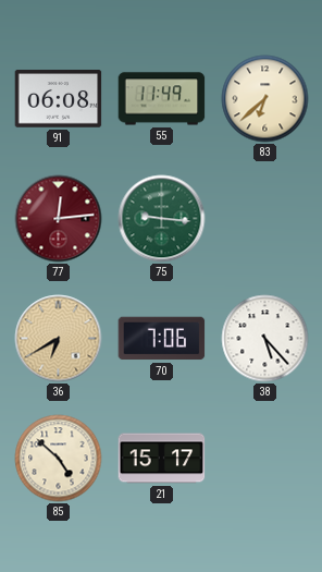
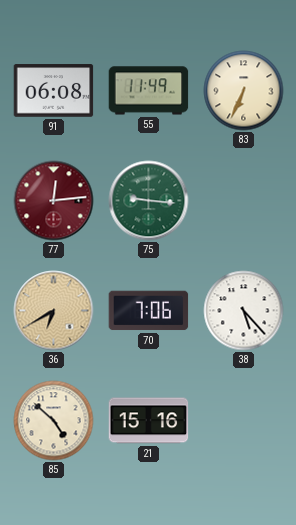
83: 6:38 -> 6:34
21: 15:17 -> 15:16
